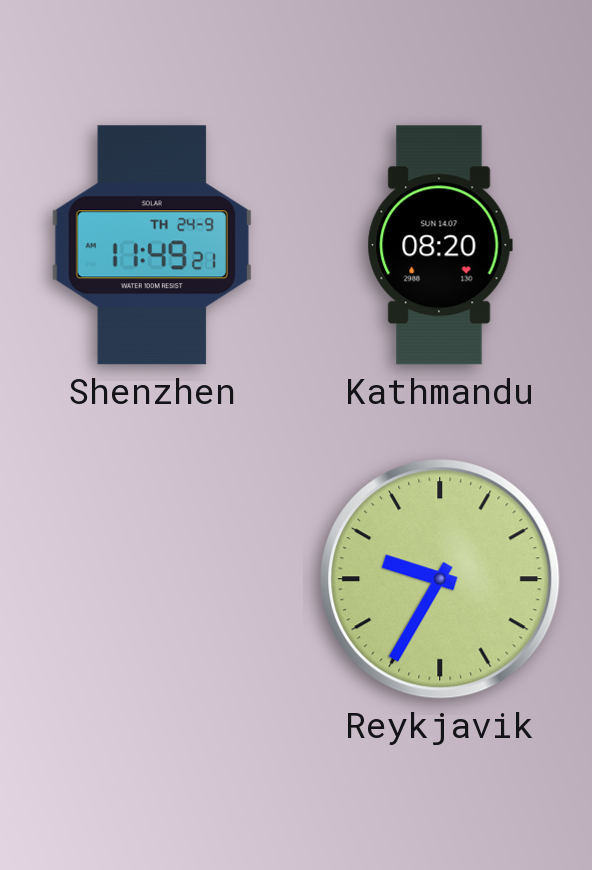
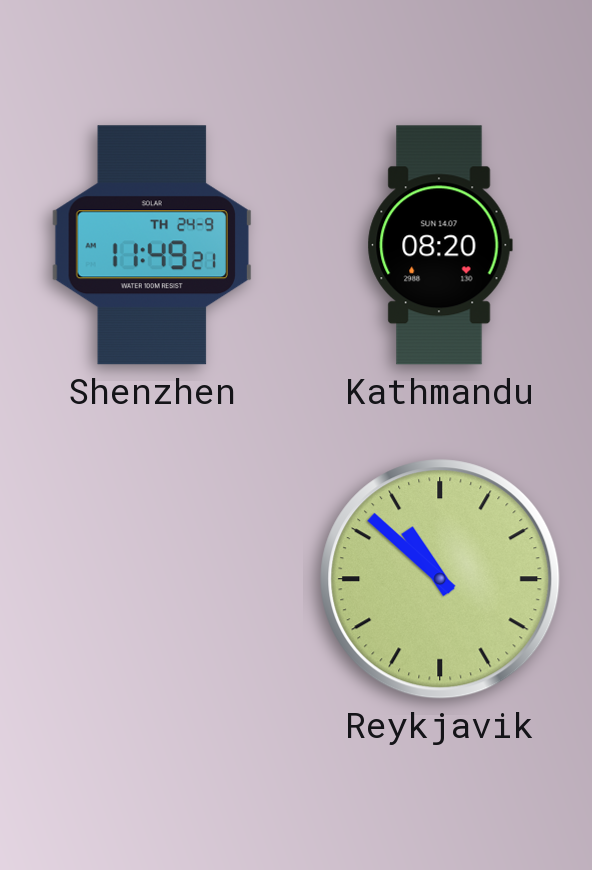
Reykjavik: 9:35 -> 10:52
